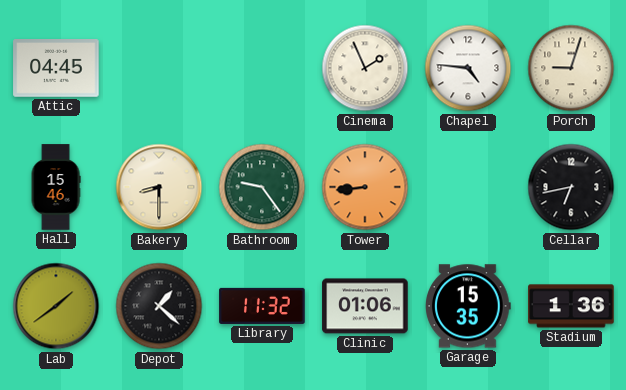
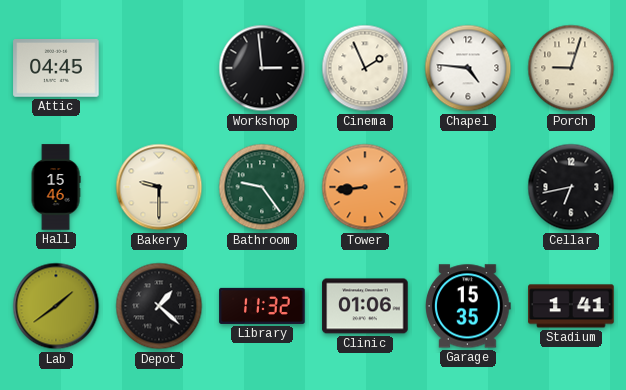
Workshop: none -> 2:59
Bakery: 8:30 -> 9:30
Stadium: 1:36 -> 1:41
